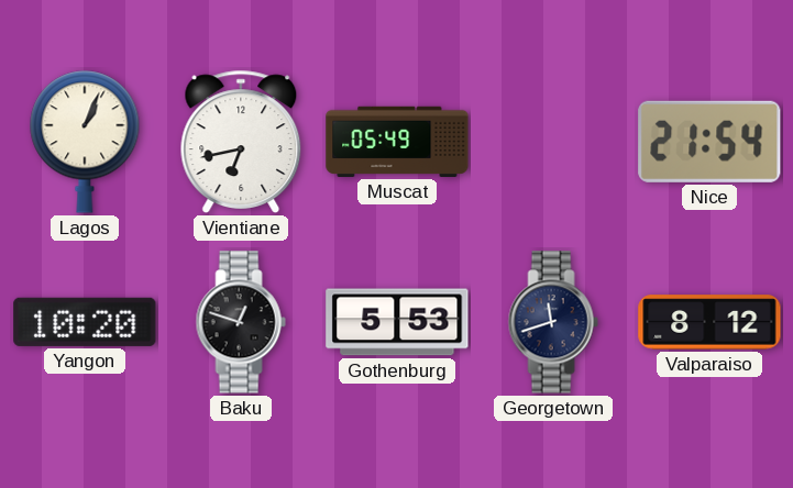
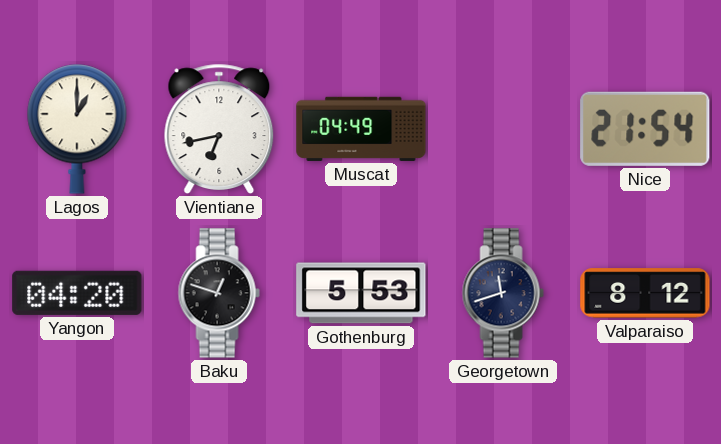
Lagos: 1:04 -> 1:00
Muscat: 05:49 -> 04:49
Yangon: 10:20 -> 04:20
